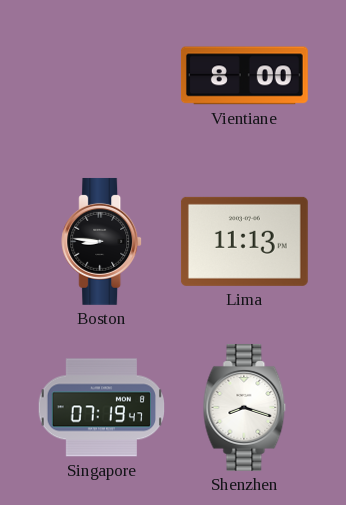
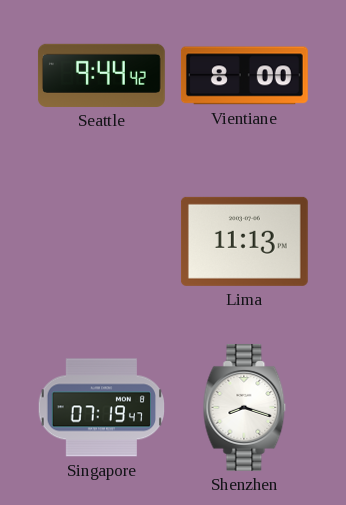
Seattle: none -> 9:44
Boston: 8:46 -> none
